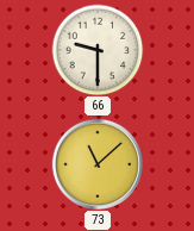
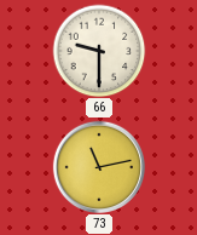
73: 11:08 -> 11:13
